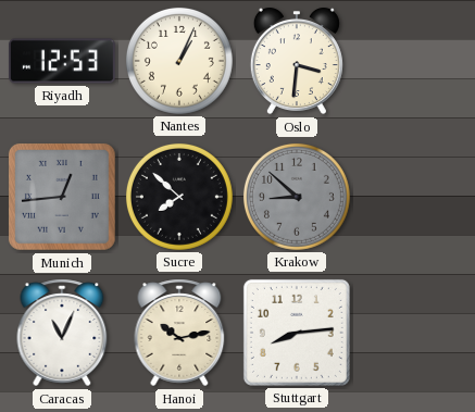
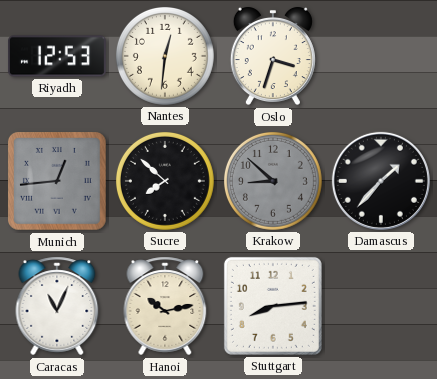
Nantes: 1:04 -> 12:31
Oslo: 3:31 -> 3:33
Damascus: none -> 1:37
